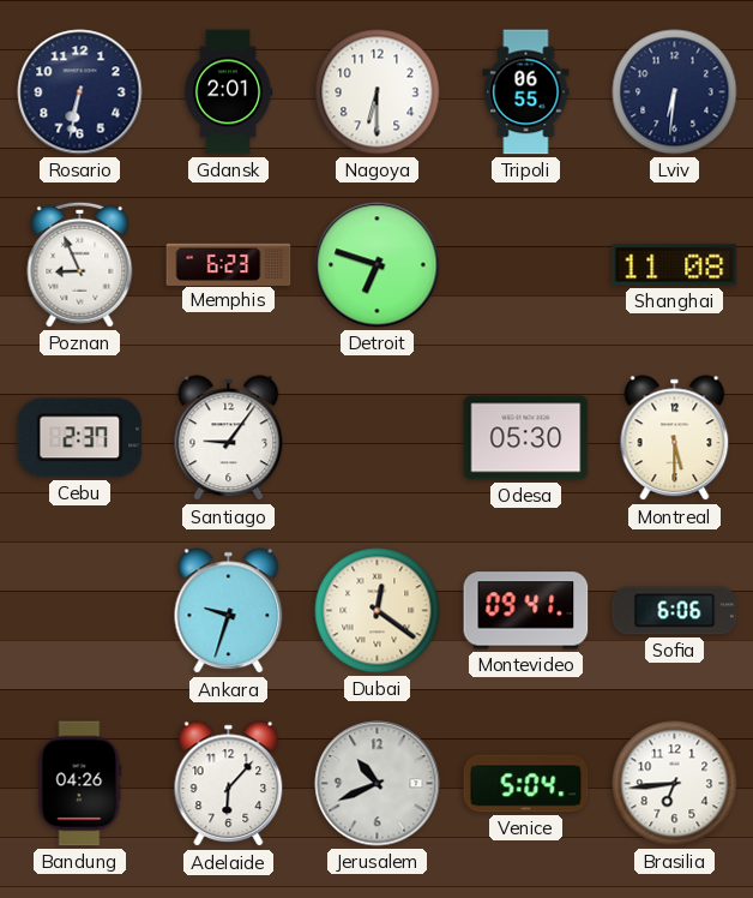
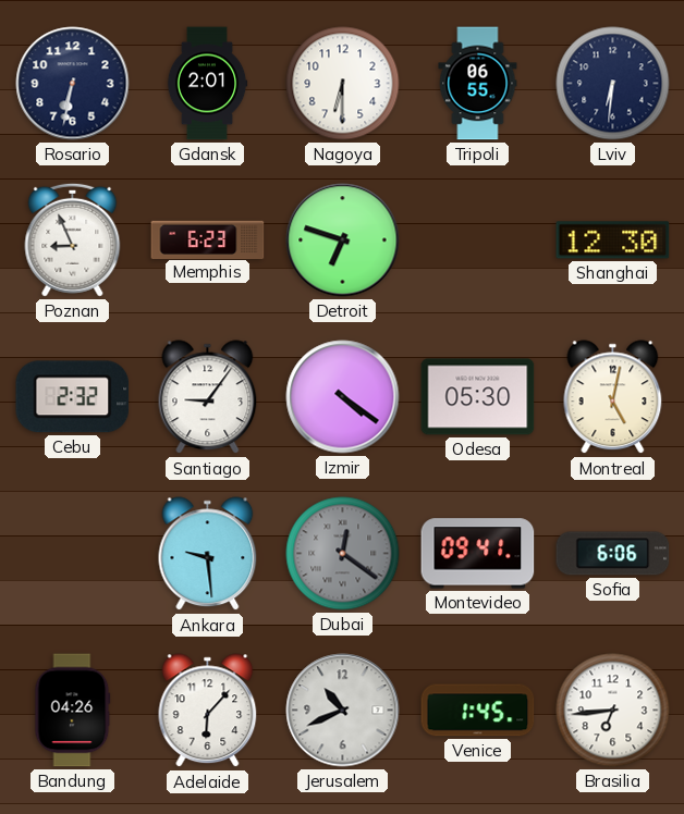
Shanghai: 11:08 -> 12:30
Cebu: 2:37 -> 2:32
Izmir: none -> 4:21
Montreal: 5:30 -> 5:02
Ankara: 9:33 -> 9:29
Dubai dial: cream -> grey
Venice: 5:04 -> 1:45
